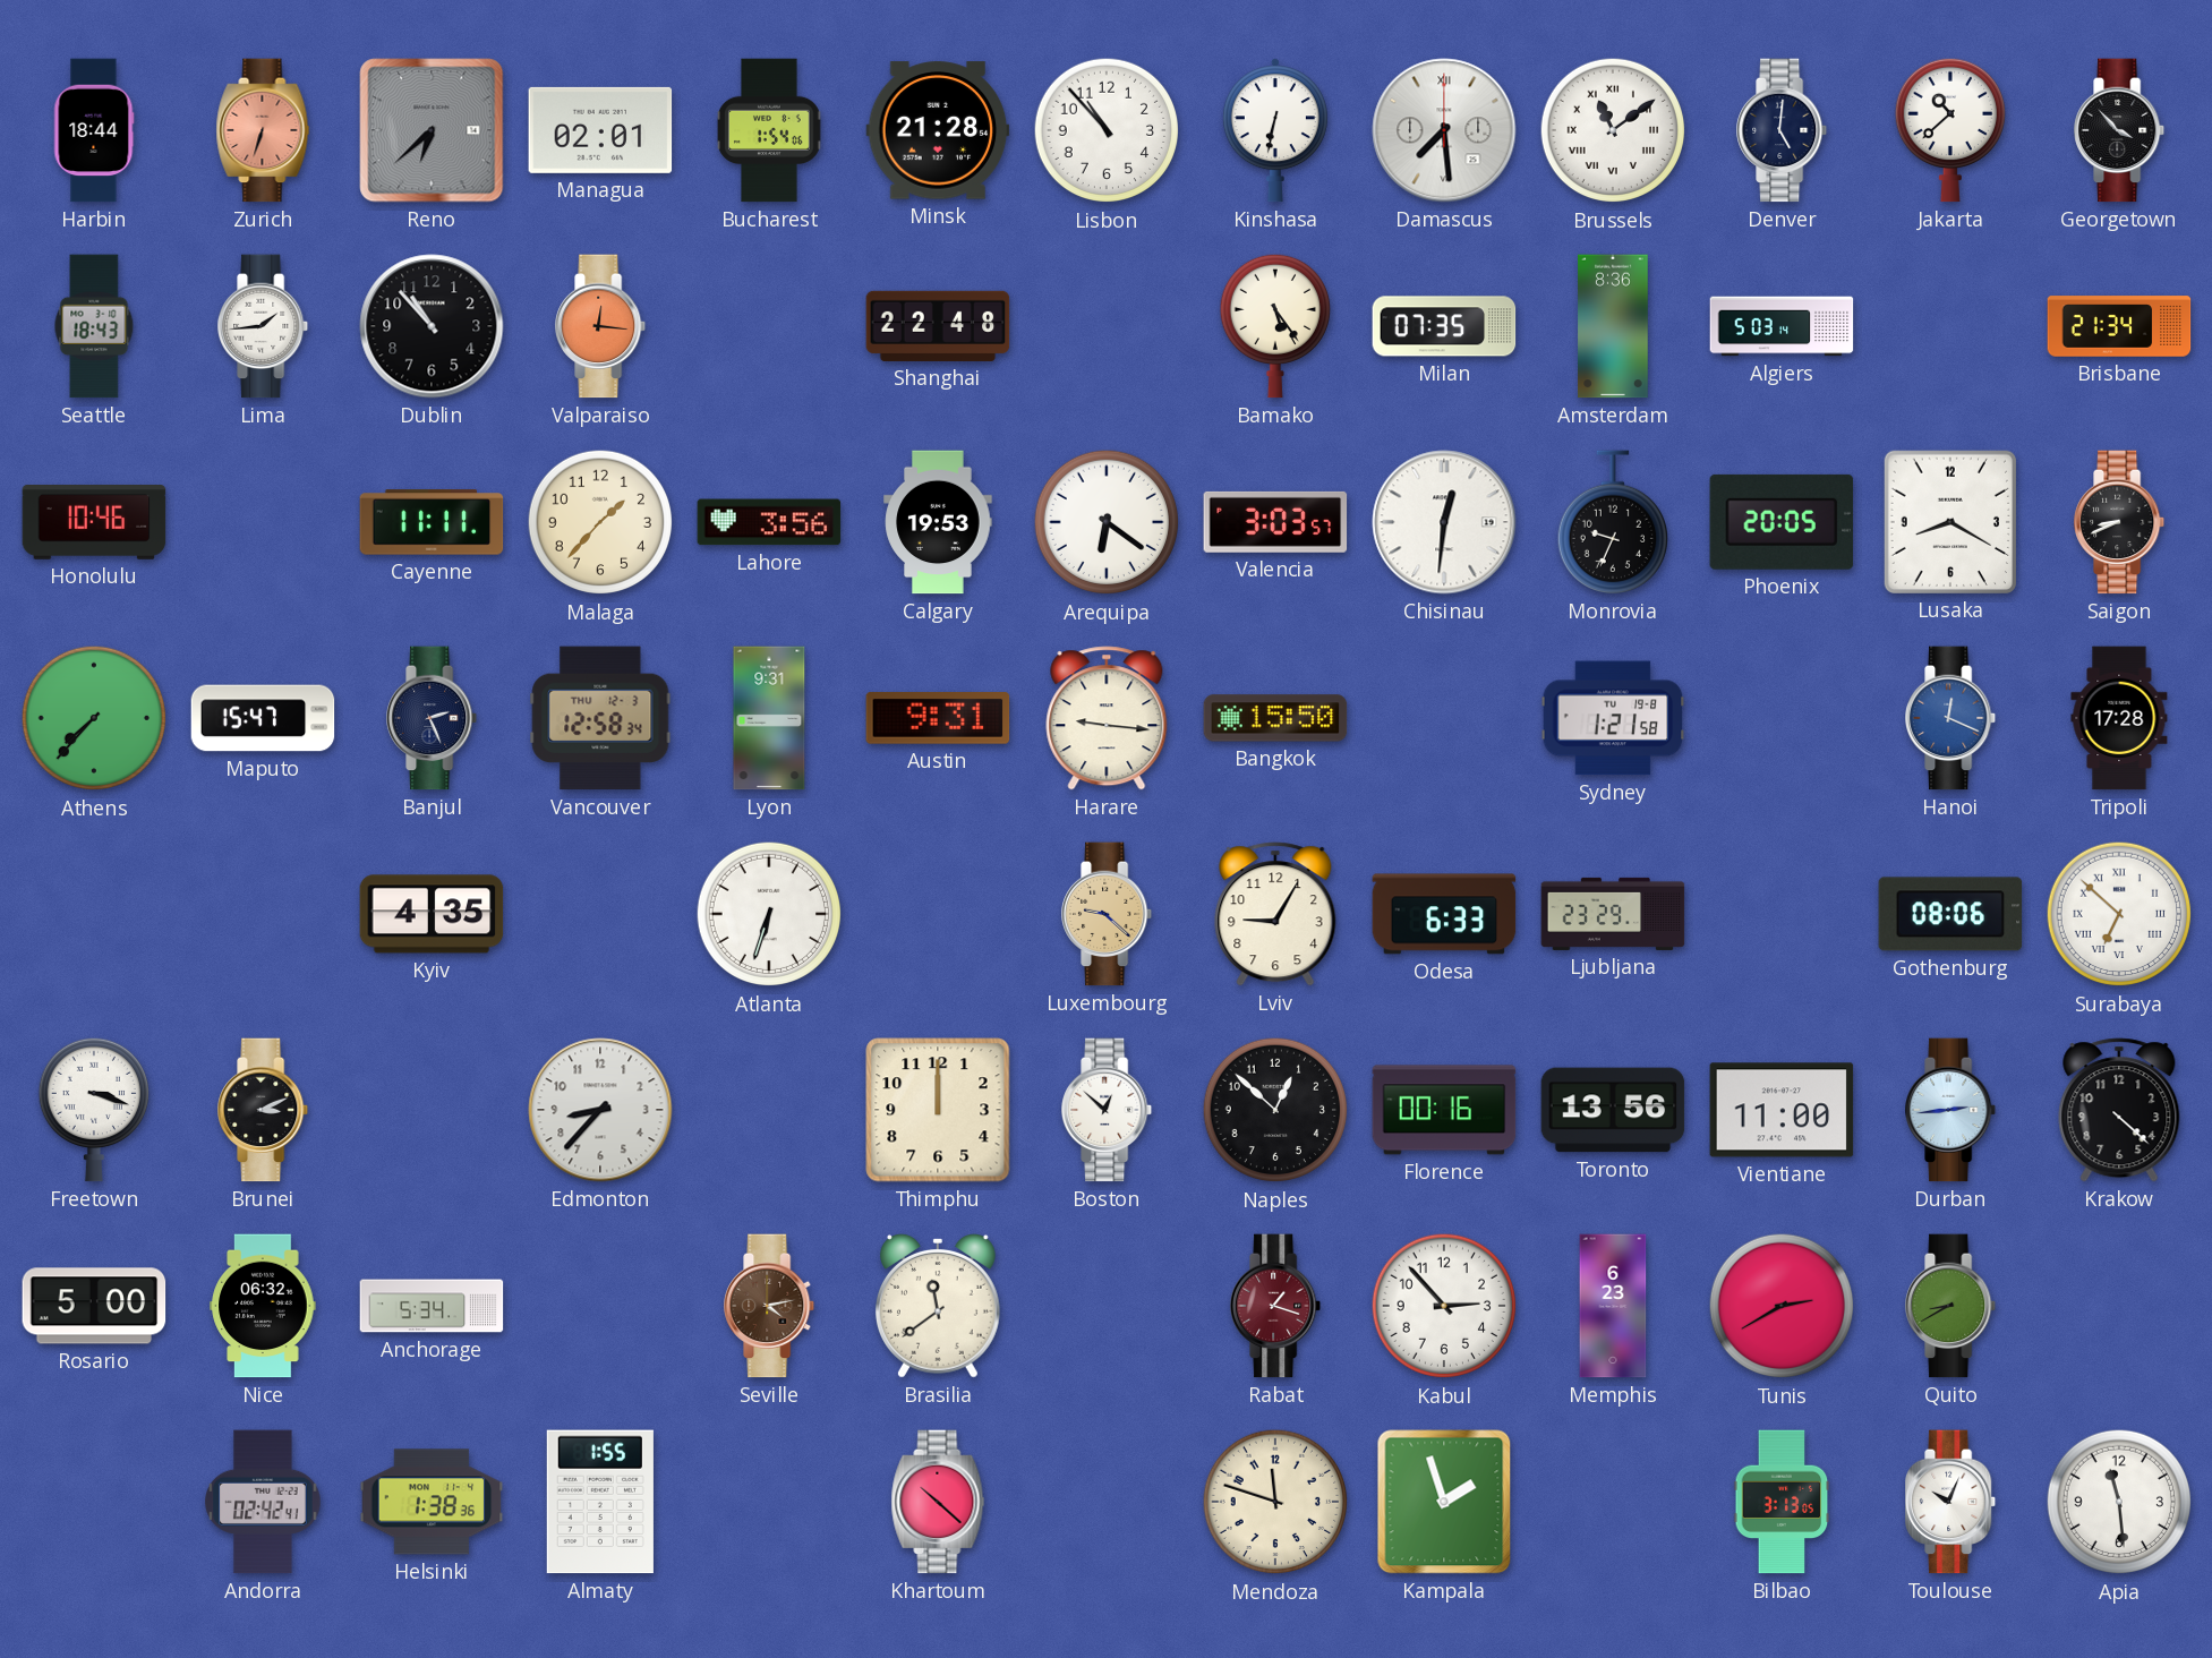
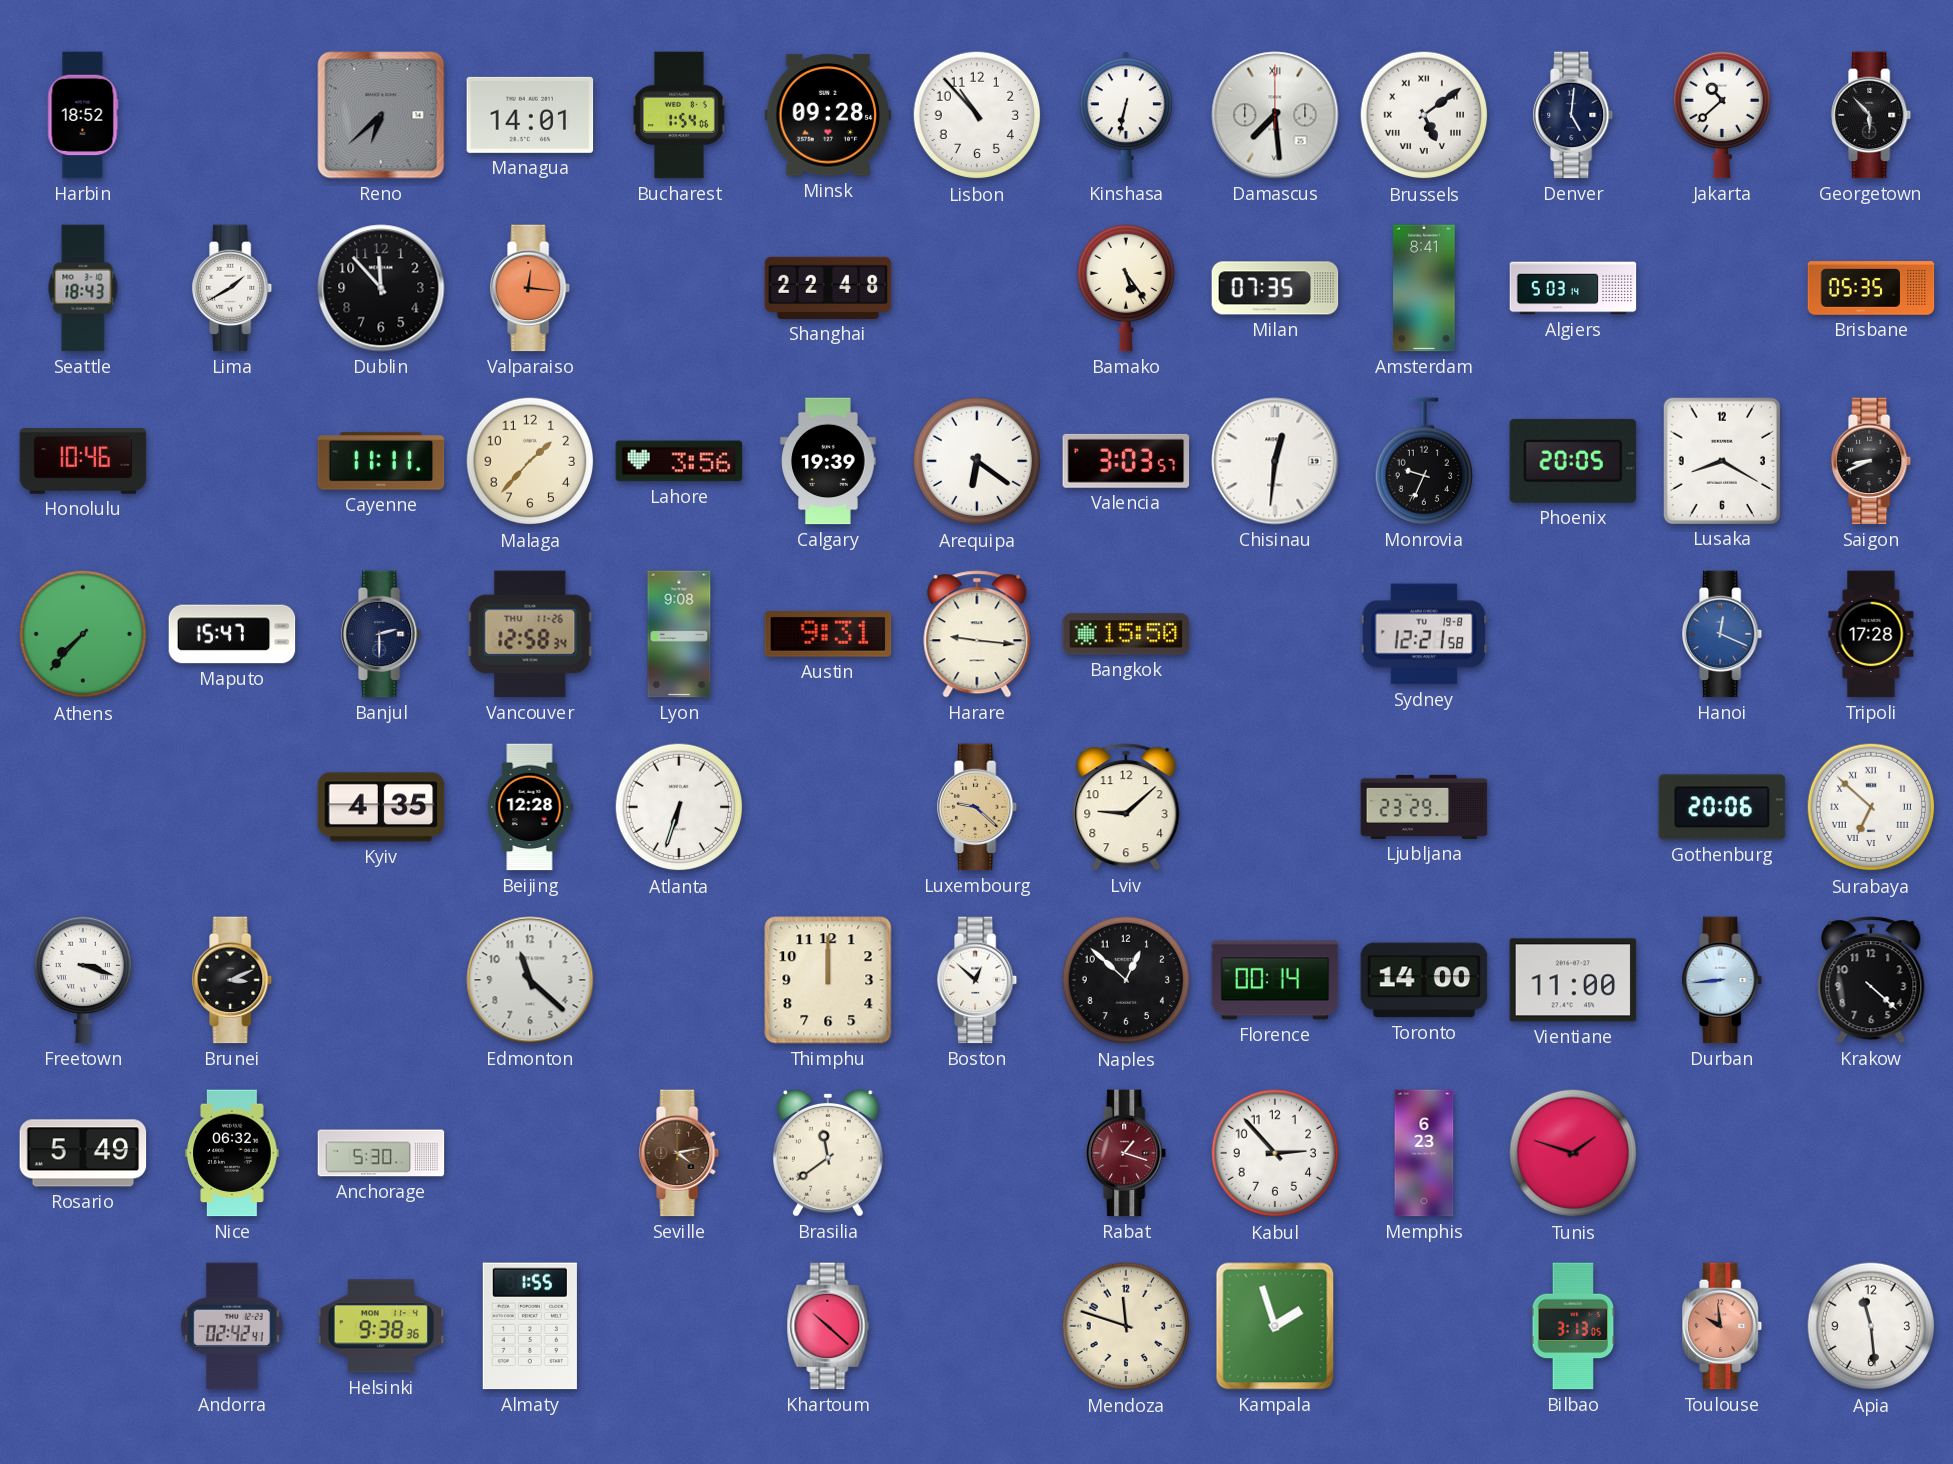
Harbin: 18:44 -> 18:52
Zurich: 6:33 -> none
Managua: 02:01 -> 14:01
Minsk: 21:28 -> 09:28
Brussels: 11:09 -> 5:09
Georgetown: 3:53 -> 5:53
Lima: 1:44 -> 1:40
Dublin: 10:53 -> 11:53
Amsterdam: 8:36 -> 8:41
Brisbane: 21:34 -> 05:35
Calgary: 19:53 -> 19:39
Banjul: 2:26 -> 2:30
Vancouver date: THU 12-3 -> THU 11-26
Lyon: 9:31 -> 9:08
Sydney: 1:21 -> 12:21
Beijing: none -> 12:28
Lviv: 9:05 -> 9:08
Odesa: 6:33 -> none
Gothenburg: 08:06 -> 20:06
Edmonton: 8:37 -> 11:22
Florence: 00:16 -> 00:14
Toronto: 13:56 -> 14:00
Durban: 2:44 -> 8:44
Rosario: 5:00 -> 5:49
Anchorage: 5:34 -> 5:30
Tunis: 2:40 -> 1:48
Quito: 8:40 -> none
Helsinki: 1:38 -> 9:38
Toulouse: 10:04 -> 9:59
Toulouse dial: white -> salmon
